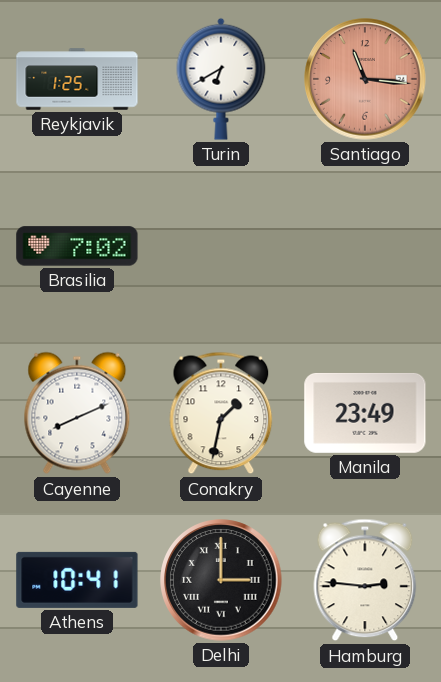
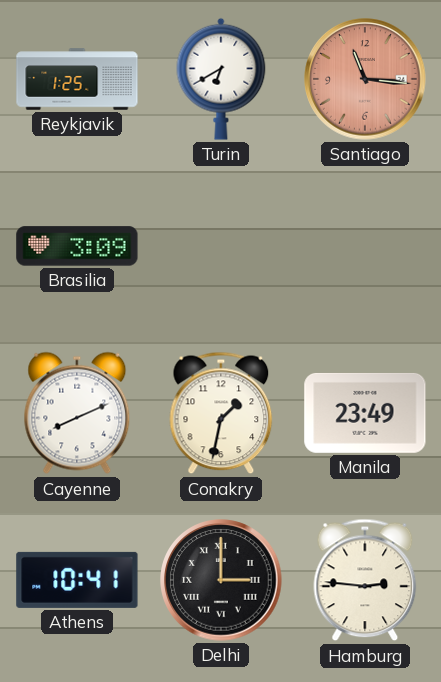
Brasilia: 7:02 -> 3:09
